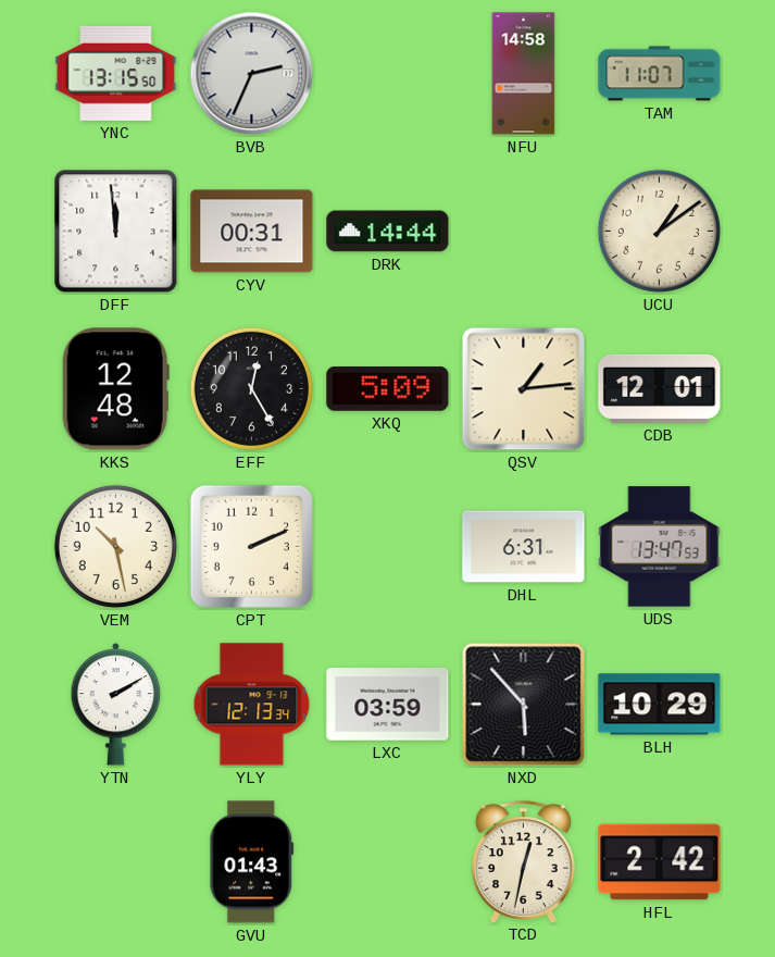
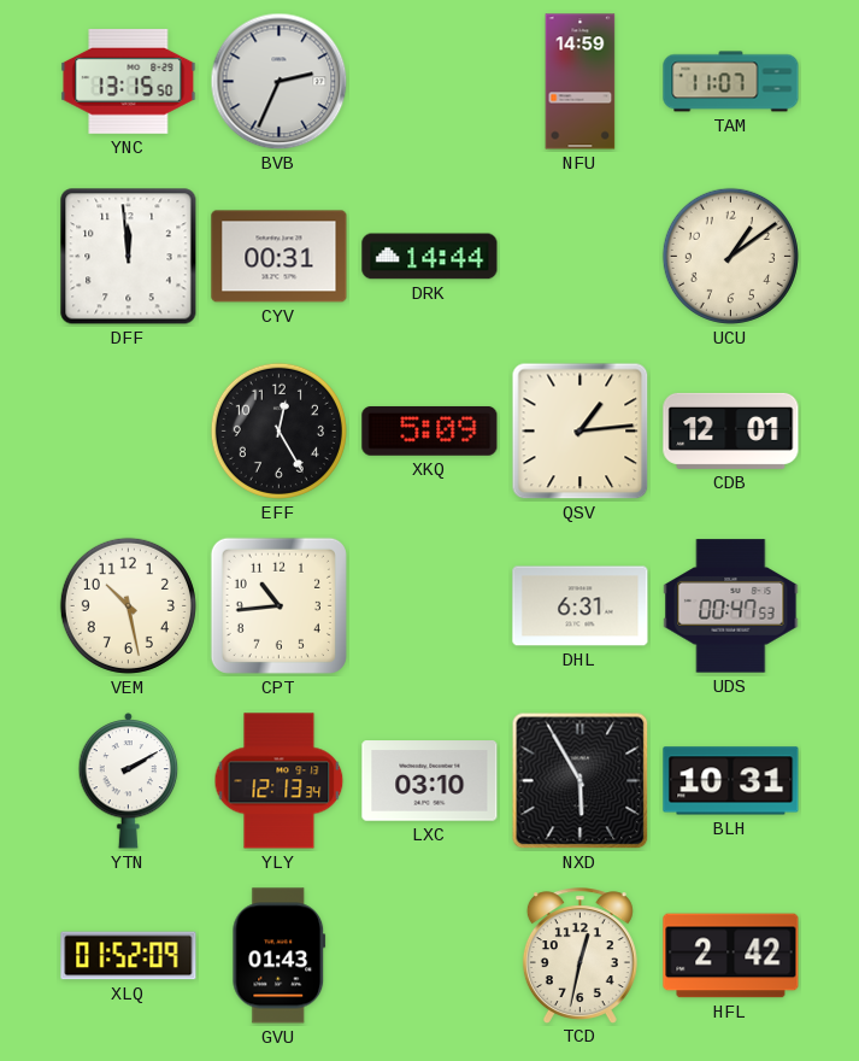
NFU: 14:58 -> 14:59
KKS: 12:48 -> none
CPT: 2:11 -> 10:44
UDS: 13:47 -> 00:47
LXC: 03:59 -> 03:10
NXD: 5:53 -> 5:55
BLH: 10:29 -> 10:31
XLQ: none -> 01:52
